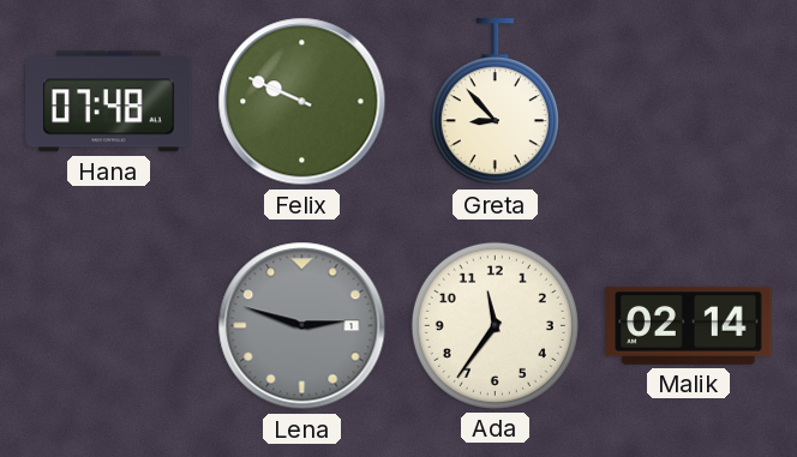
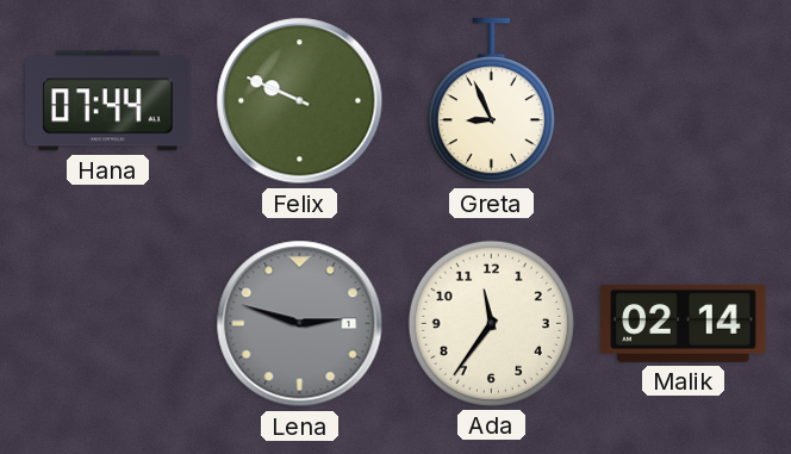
Hana: 07:48 -> 07:44
Greta: 8:53 -> 8:56
